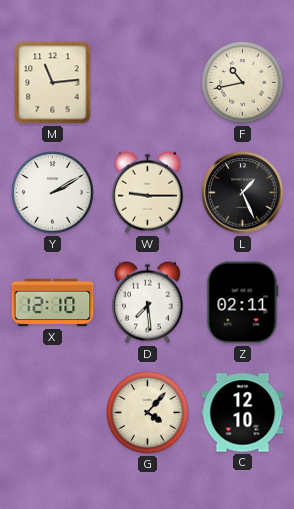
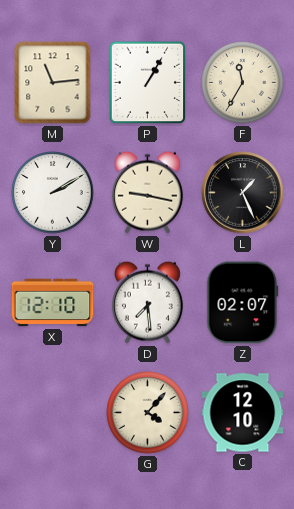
P: none -> 1:05
F: 10:43 -> 11:35
W: 9:15 -> 9:17
Z: 02:11 -> 02:07
